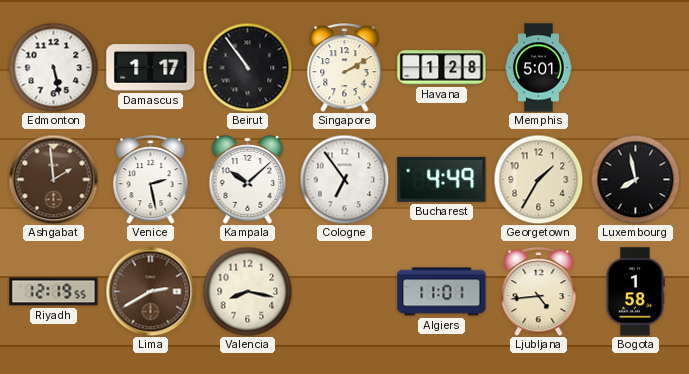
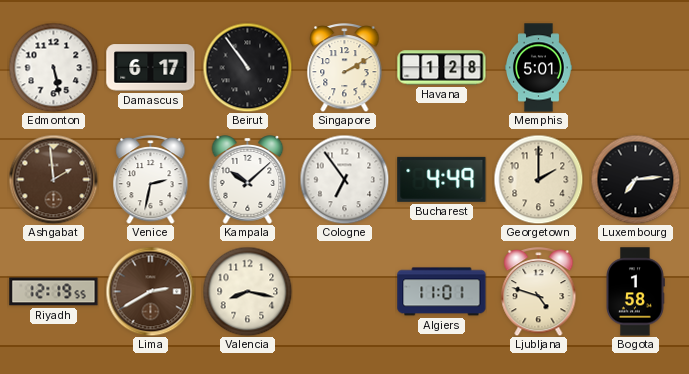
Damascus: 1:17 -> 6:17
Venice: 2:28 -> 2:32
Georgetown: 1:35 -> 2:00
Luxembourg: 7:58 -> 7:14
Ljubljana: 4:44 -> 4:48
